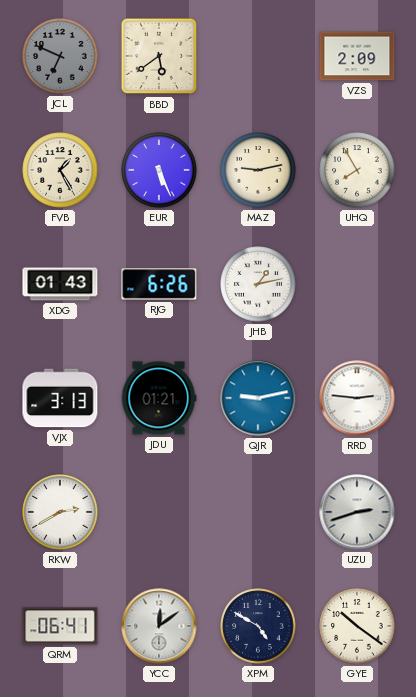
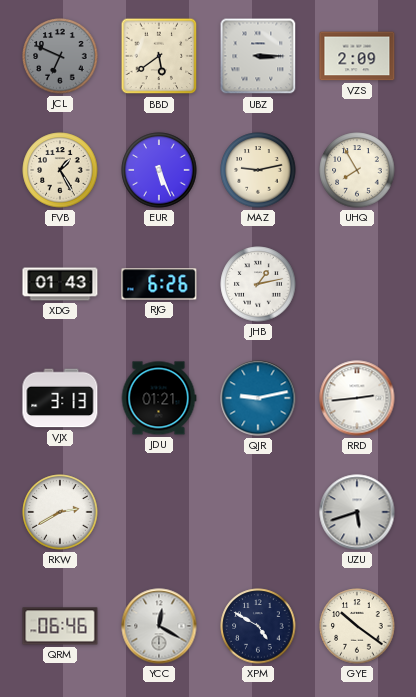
UBZ: none -> 3:15
RRD: 2:46 -> 2:44
UZU: 2:42 -> 5:42
QRM: 06:41 -> 06:46
YCC: 12:09 -> 12:20
